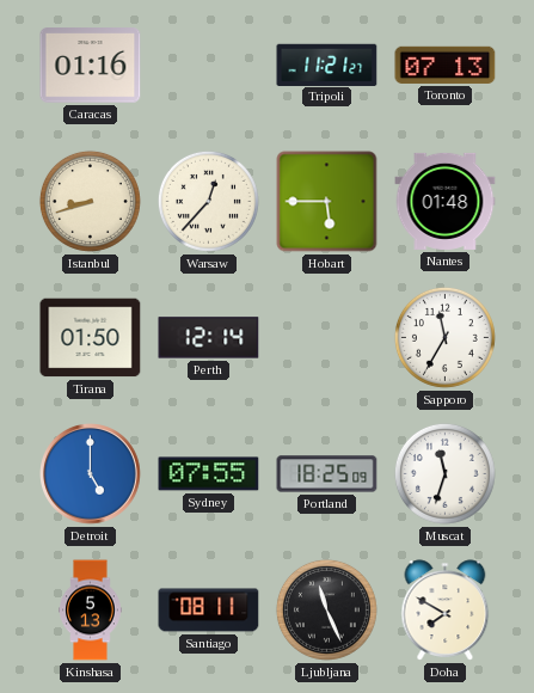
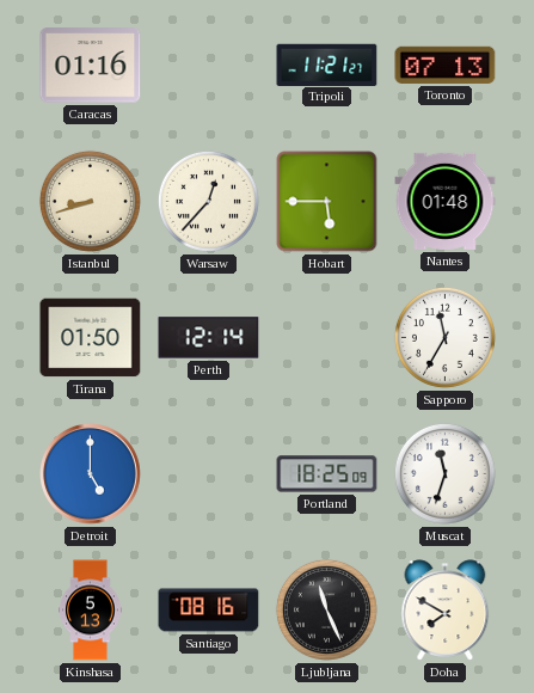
Sydney: 07:55 -> none
Santiago: 08:11 -> 08:16
